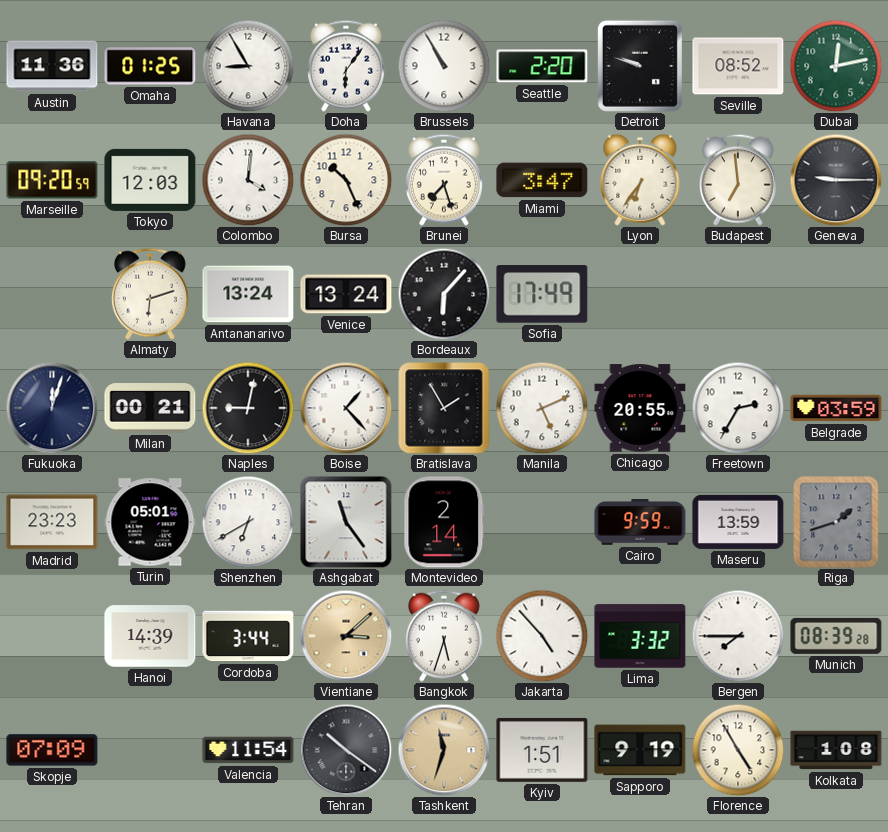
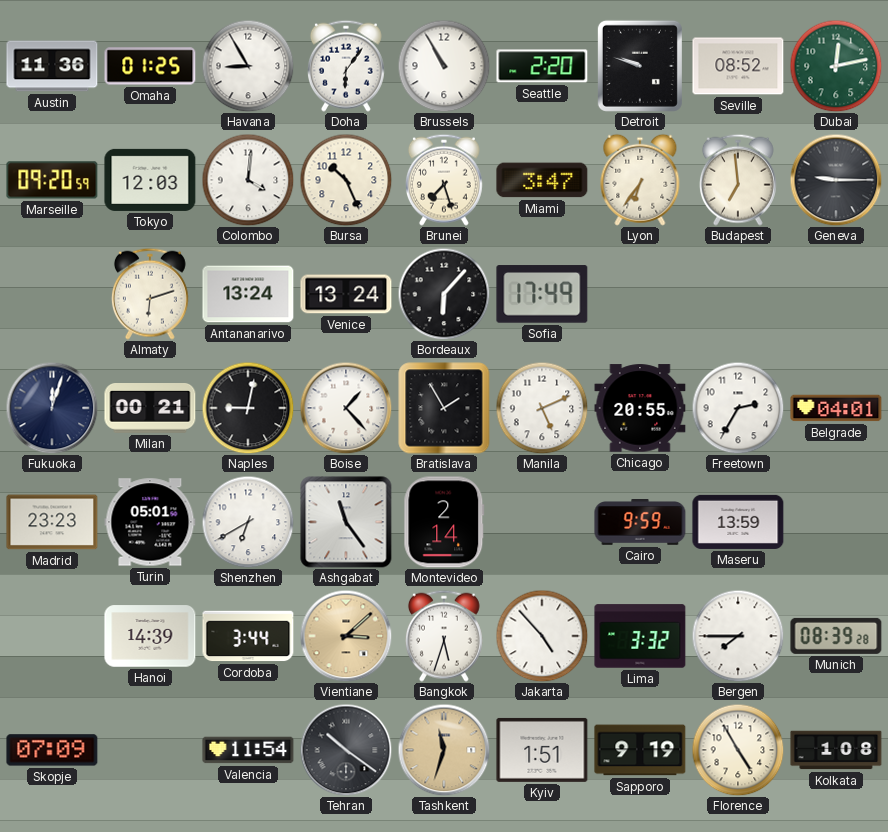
Belgrade: 03:59 -> 04:01
Riga: 1:42 -> none
